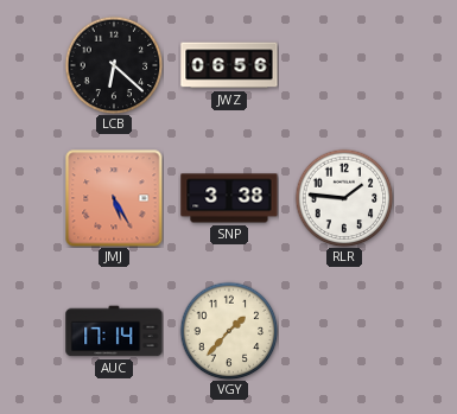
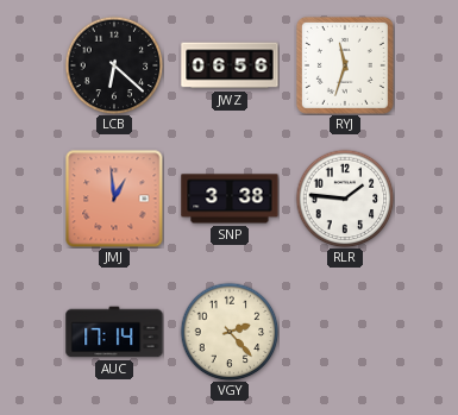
RYJ: none -> 11:33
JMJ: 5:25 -> 12:59
VGY: 1:37 -> 2:23
